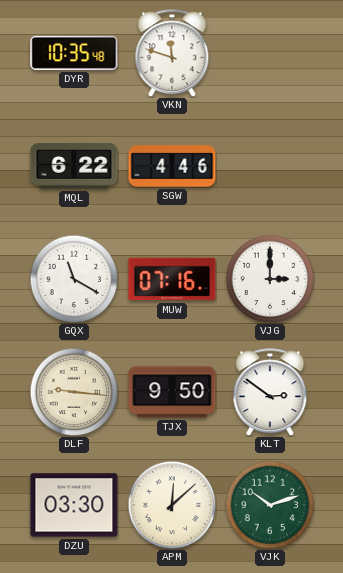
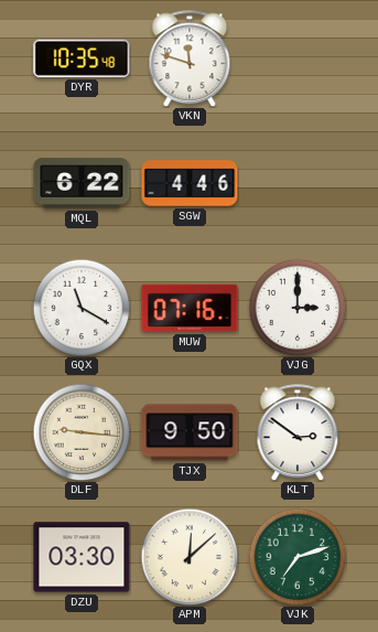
VJK: 10:12 -> 7:12
